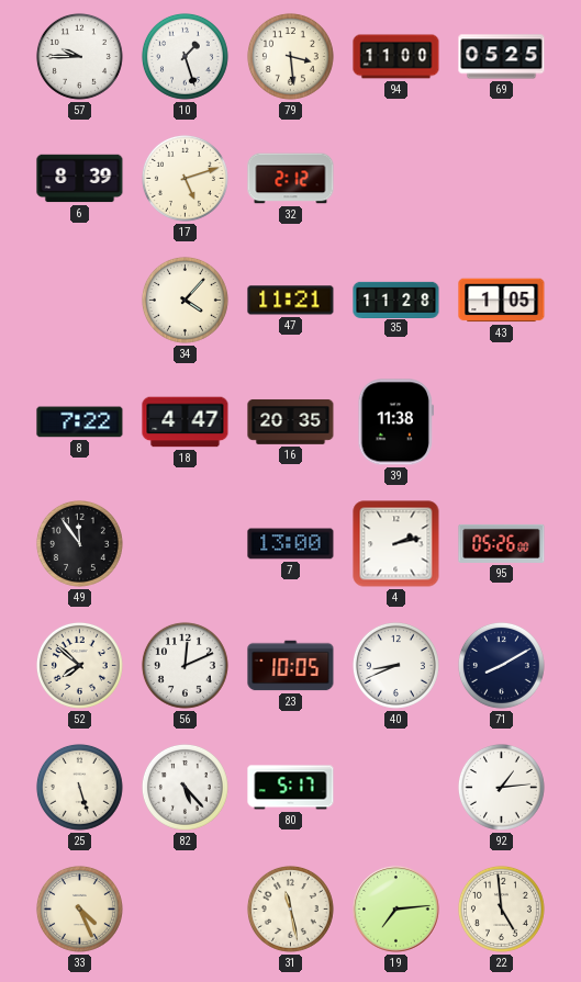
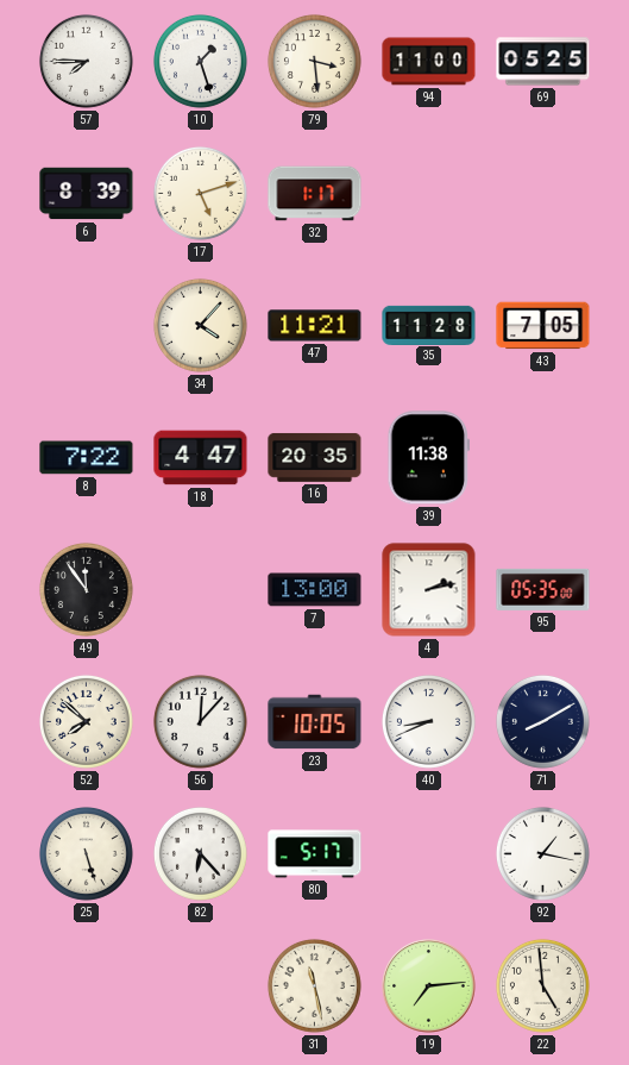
57: 9:45 -> 7:45
32: 2:12 -> 1:17
43: 1:05 -> 7:05
95: 05:26 -> 05:35
56: 12:11 -> 12:07
82: 5:23 -> 6:23
92: 1:14 -> 1:17
33: 4:26 -> none
